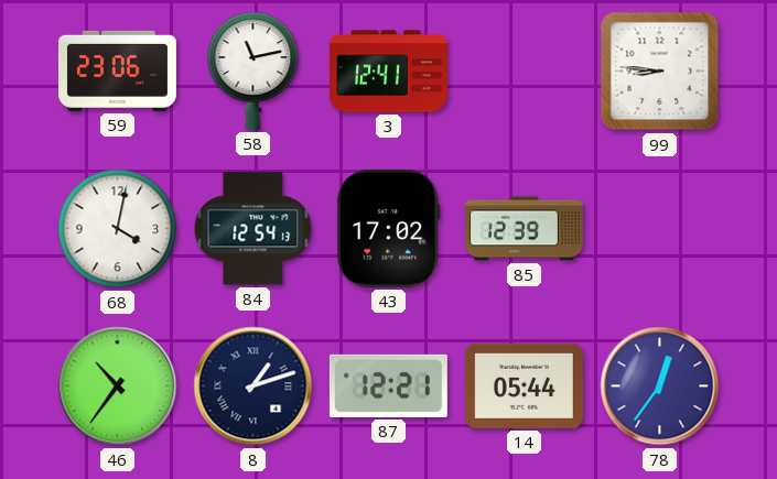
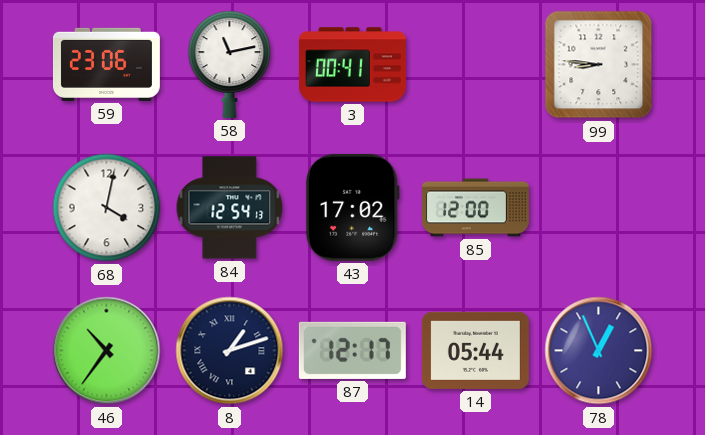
3: 12:41 -> 00:41
85: 12:39 -> 12:00
87: 12:21 -> 12:17
78: 12:36 -> 12:56
